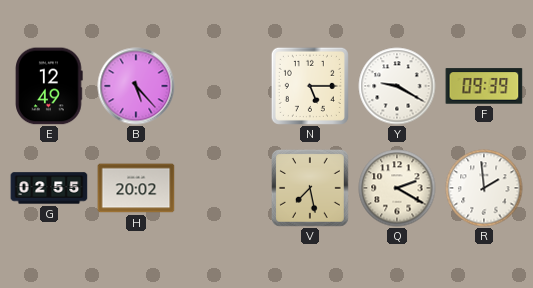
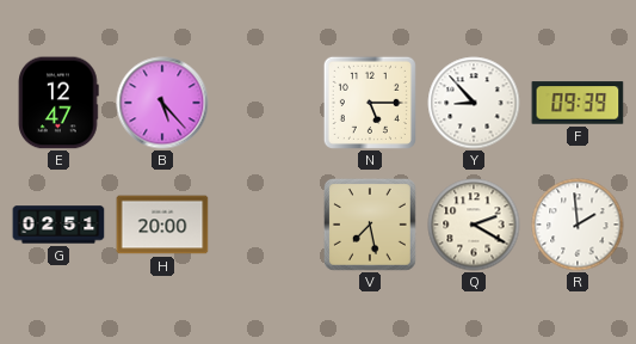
E: 12:49 -> 12:47
Y: 9:20 -> 8:53
G: 02:55 -> 02:51
H: 20:02 -> 20:00
